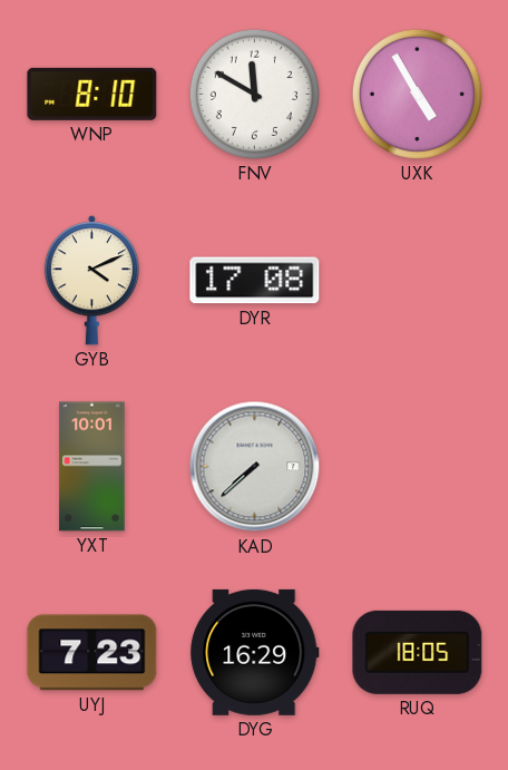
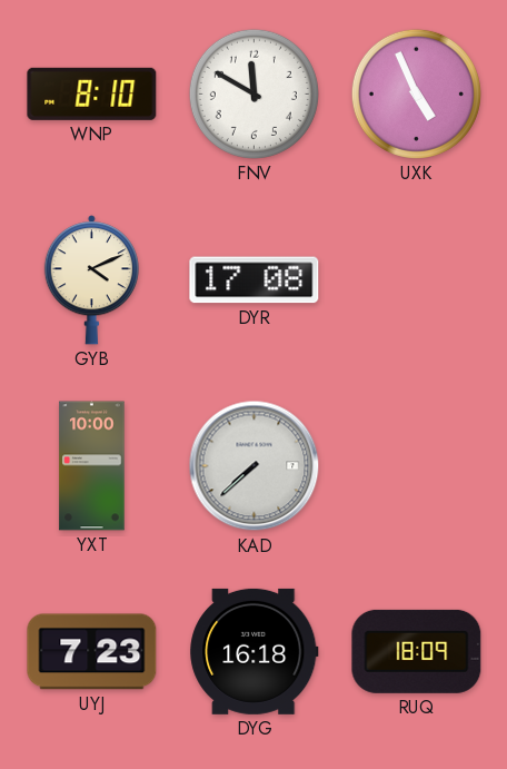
UXK: 4:55 -> 4:56
YXT: 10:01 -> 10:00
DYG: 16:29 -> 16:18
RUQ: 18:05 -> 18:09
